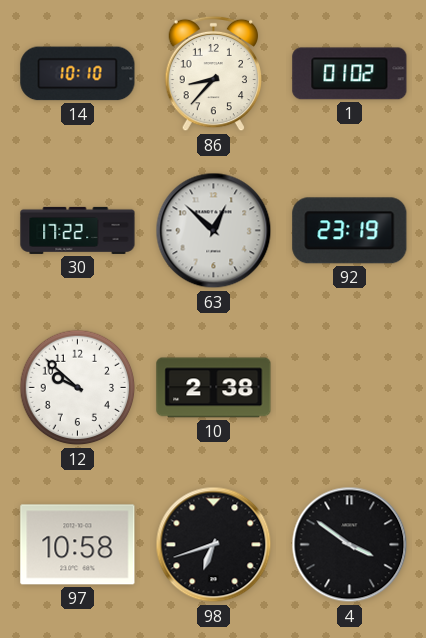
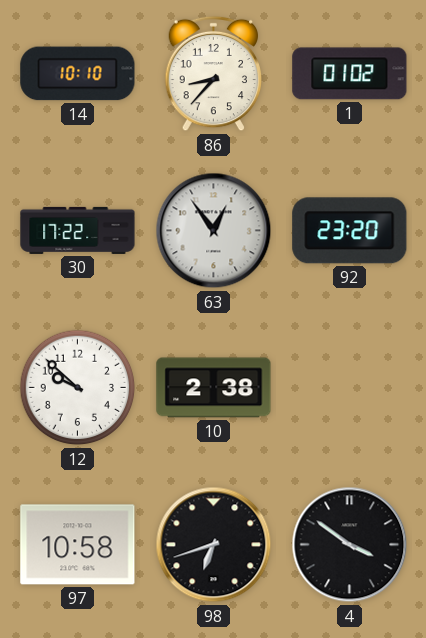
63: 12:52 -> 12:54
92: 23:19 -> 23:20
